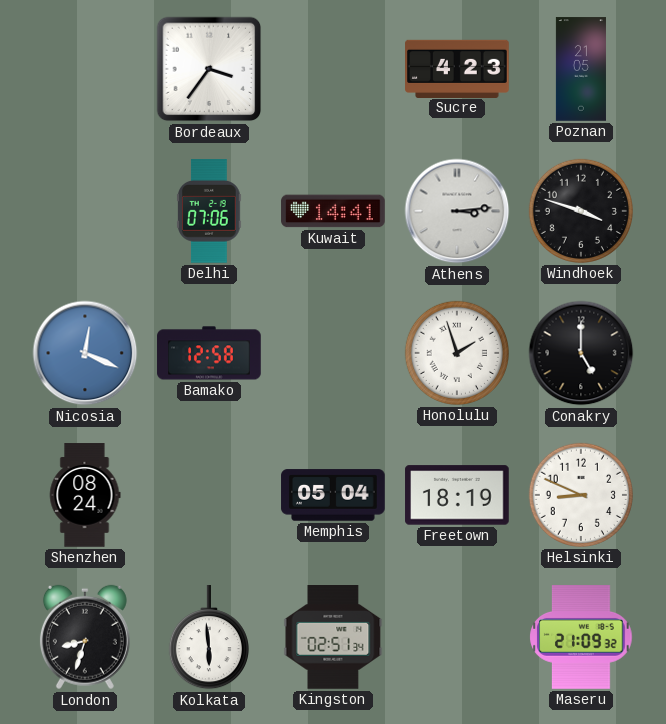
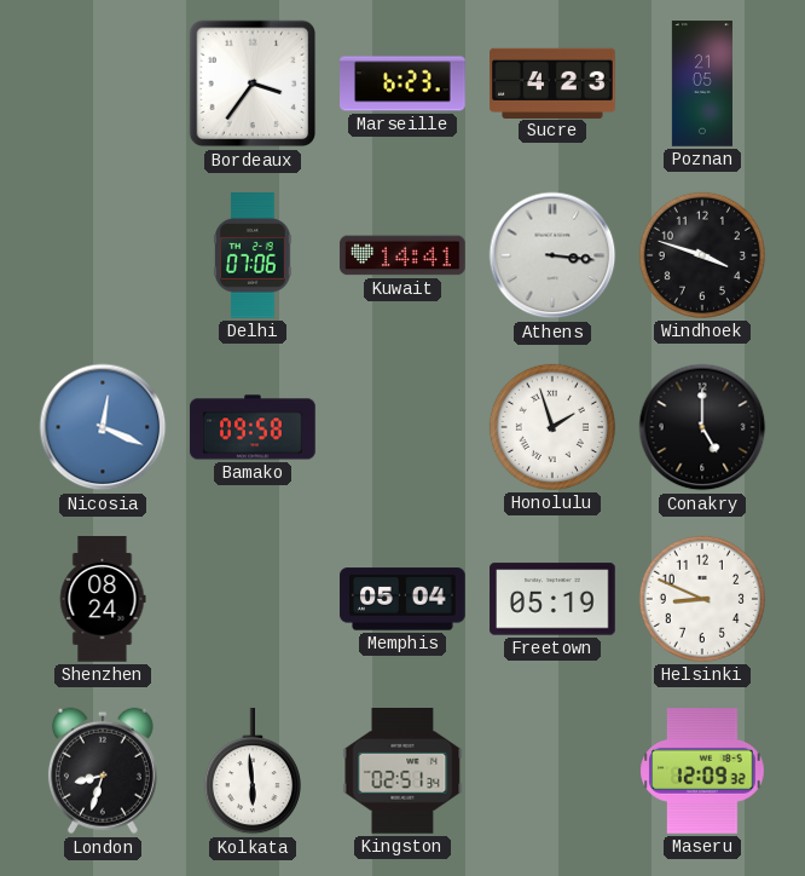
Marseille: none -> 6:23
Athens: 3:14 -> 3:16
Bamako: 12:58 -> 09:58
Freetown: 18:19 -> 05:19
Maseru: 21:09 -> 12:09
